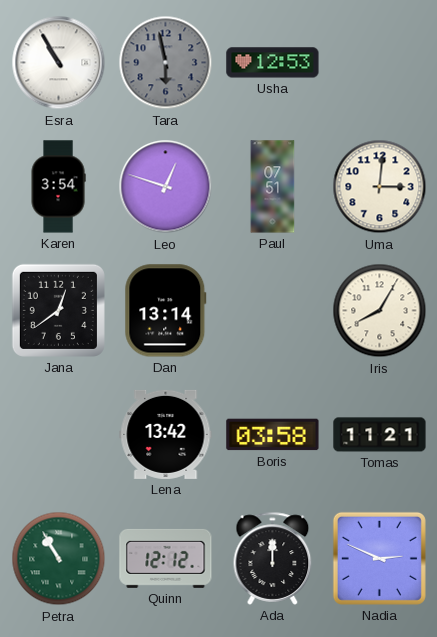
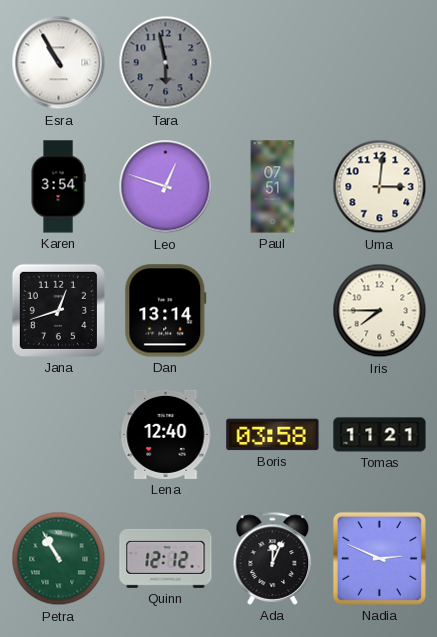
Usha: 12:53 -> none
Jana: 12:39 -> 12:42
Iris: 8:05 -> 7:45
Lena: 13:42 -> 12:40
Ada: 12:00 -> 12:04
